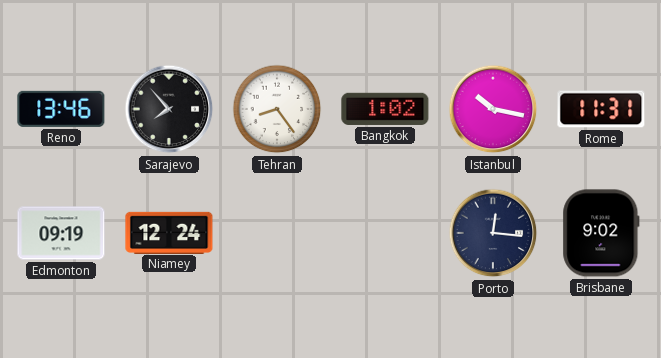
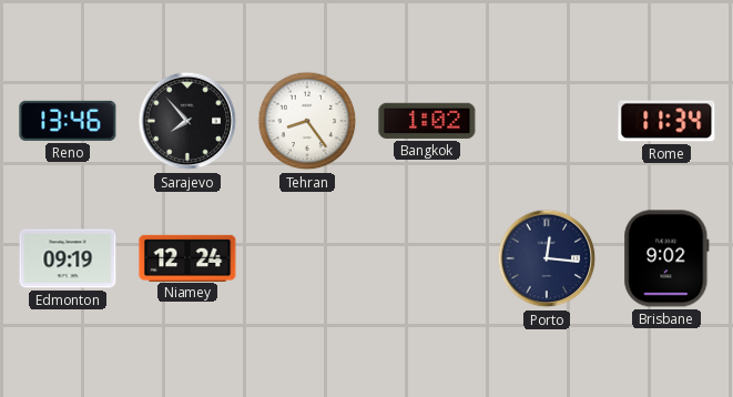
Istanbul: 10:17 -> none
Rome: 11:31 -> 11:34
